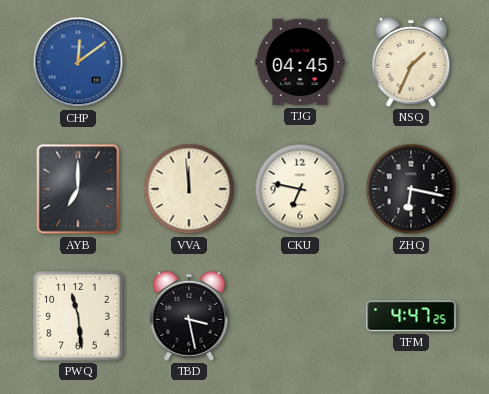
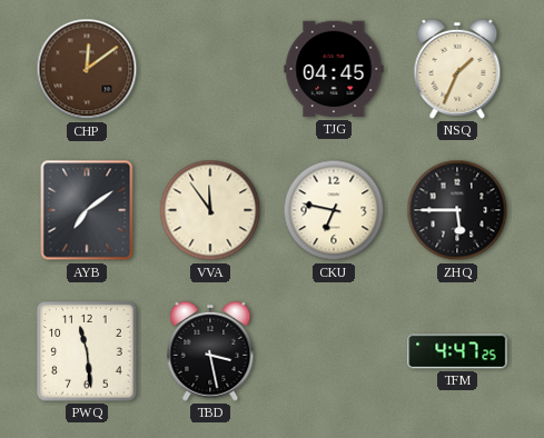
CHP dial: blue -> brown
AYB: 7:00 -> 7:09
VVA: 11:59 -> 11:54
ZHQ: 6:17 -> 5:45
